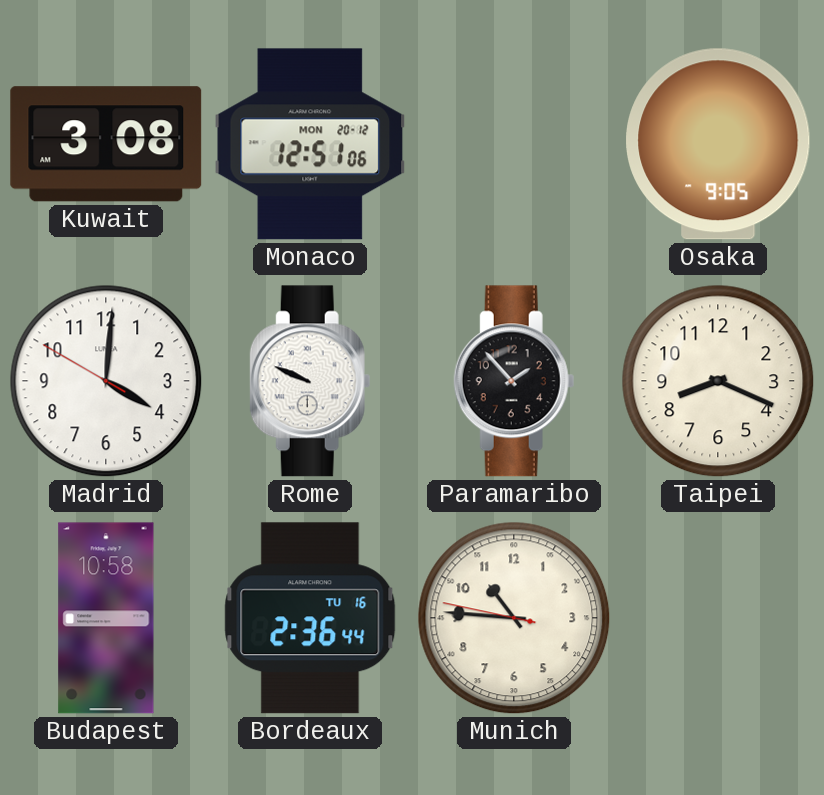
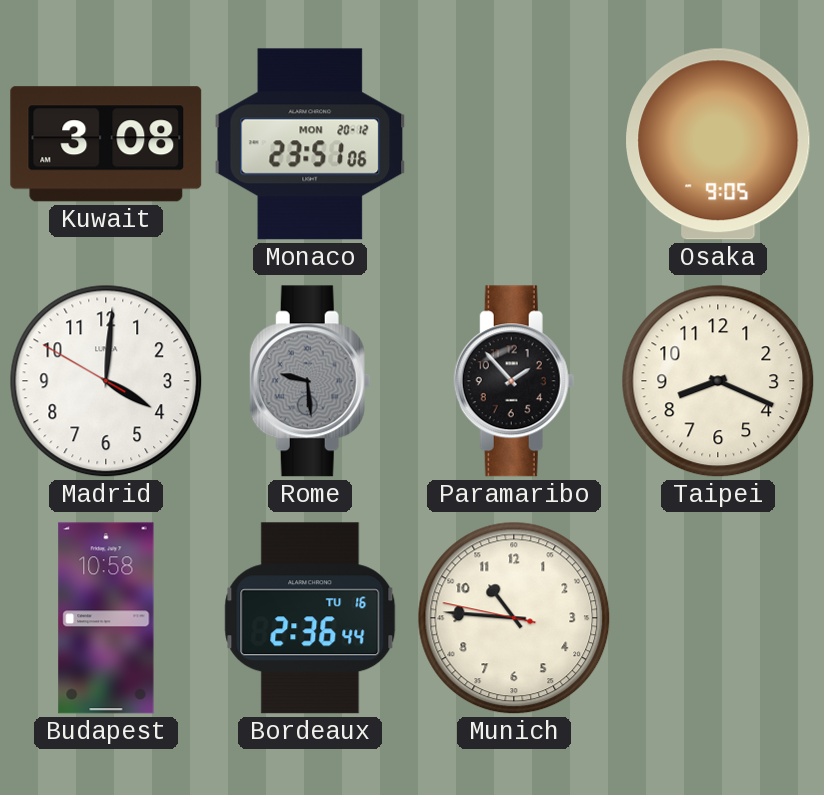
Monaco: 12:51 -> 23:51
Rome: 9:49 -> 9:29
Rome dial: white -> grey
